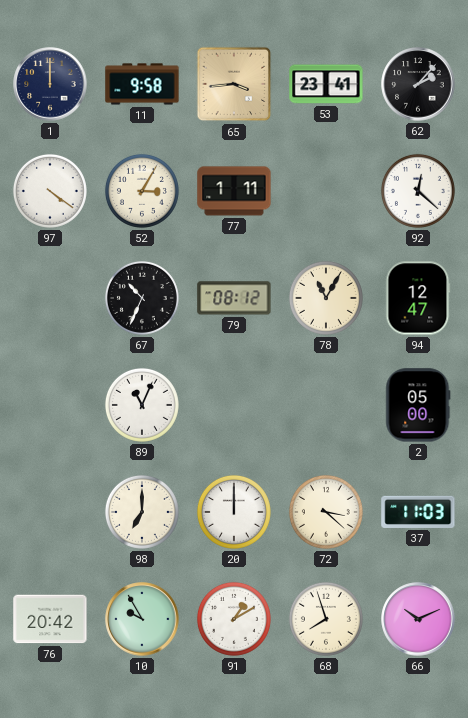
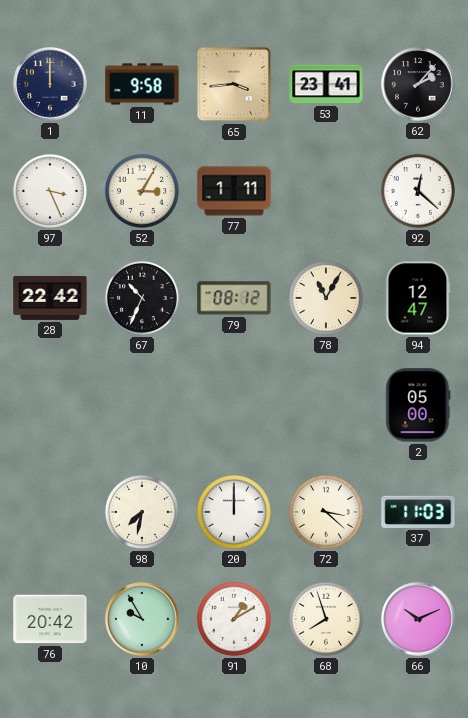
97: 4:21 -> 3:26
28: none -> 22:42
89: 11:04 -> none
98: 7:00 -> 7:32
